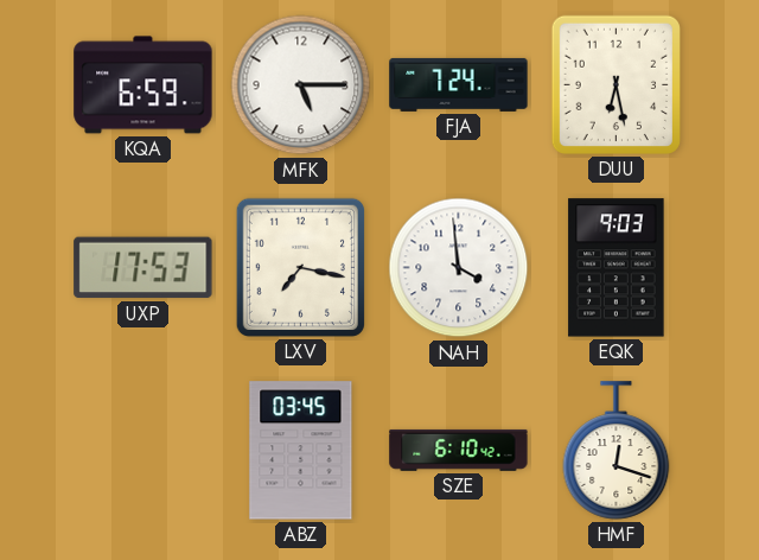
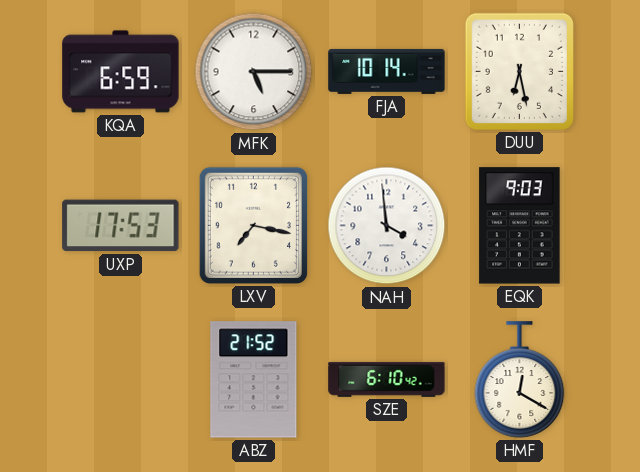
FJA: 7:24 -> 10:14
ABZ: 03:45 -> 21:52
HMF: 12:18 -> 12:20
